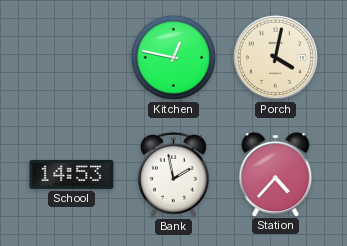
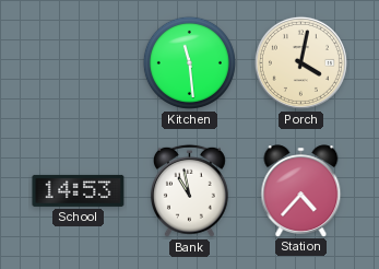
Kitchen: 12:47 -> 11:29
Bank: 1:58 -> 10:58
